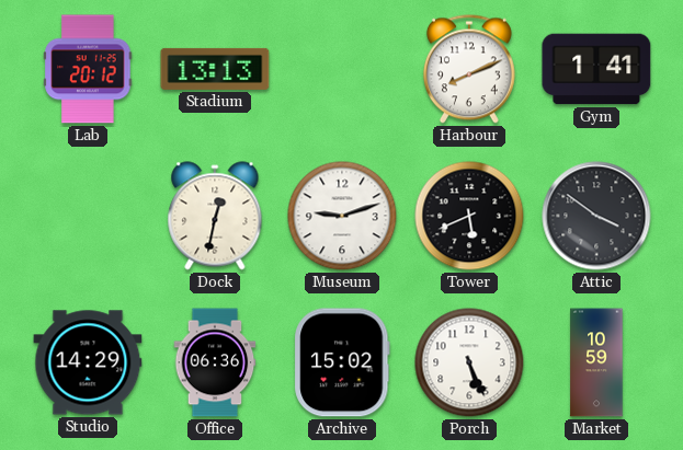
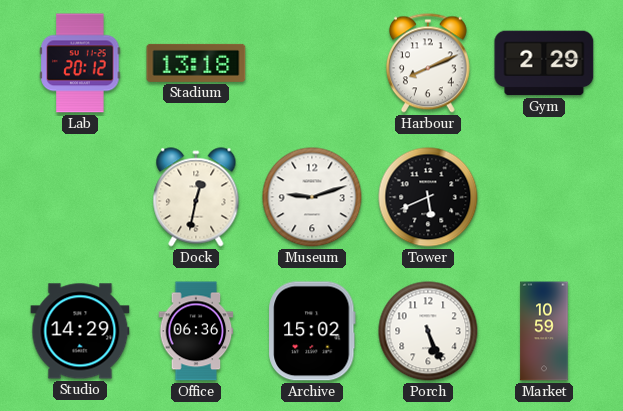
Stadium: 13:13 -> 13:18
Gym: 1:41 -> 2:29
Attic: 3:51 -> none
